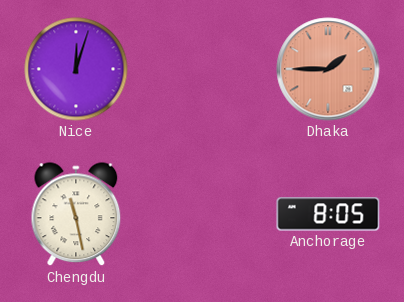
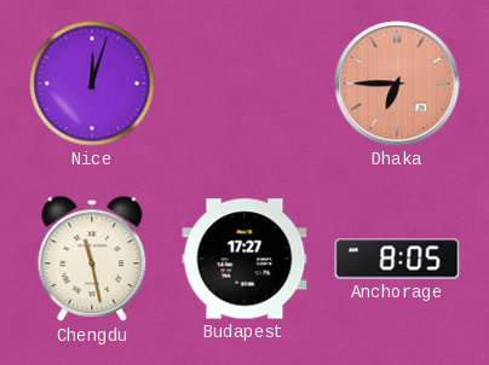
Dhaka: 1:45 -> 6:45
Budapest: none -> 17:27
